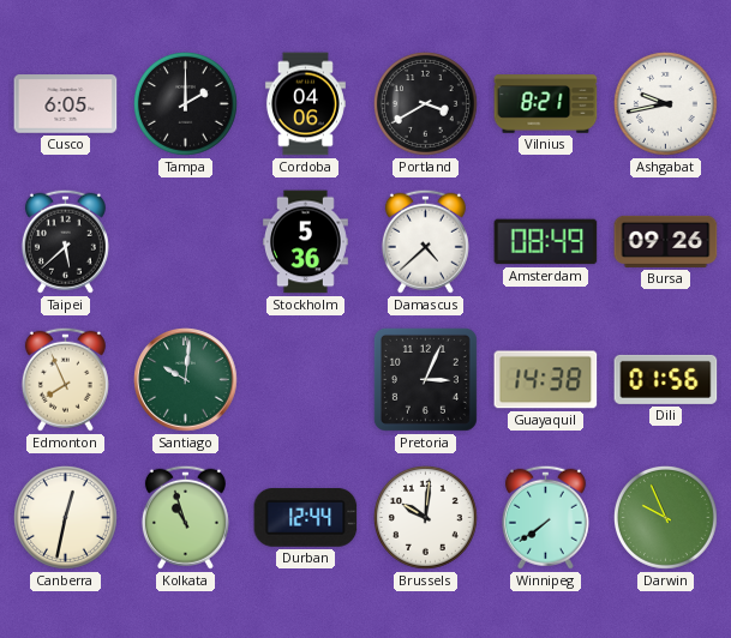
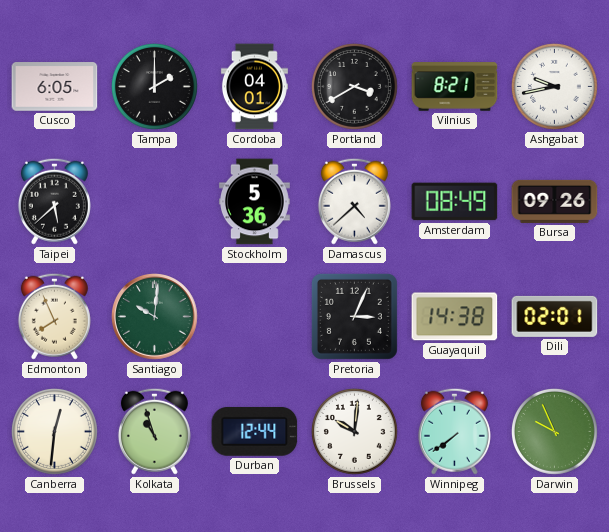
Cordoba: 04:06 -> 04:01
Dili: 01:56 -> 02:01
Canberra: 12:32 -> 12:31
